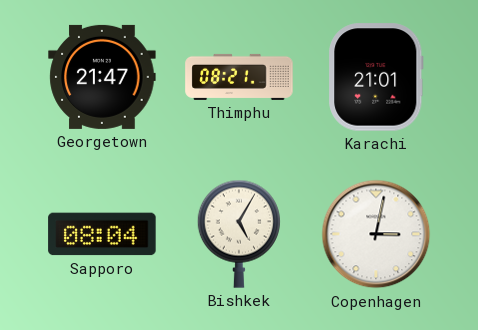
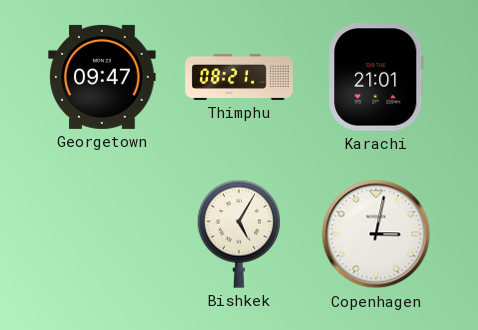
Georgetown: 21:47 -> 09:47
Sapporo: 08:04 -> none
